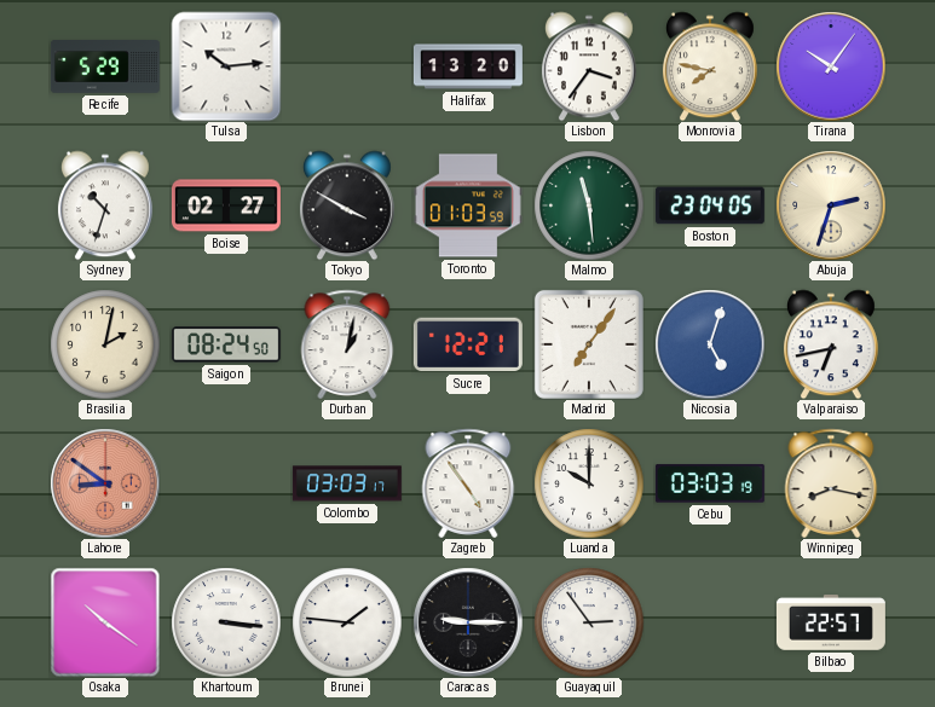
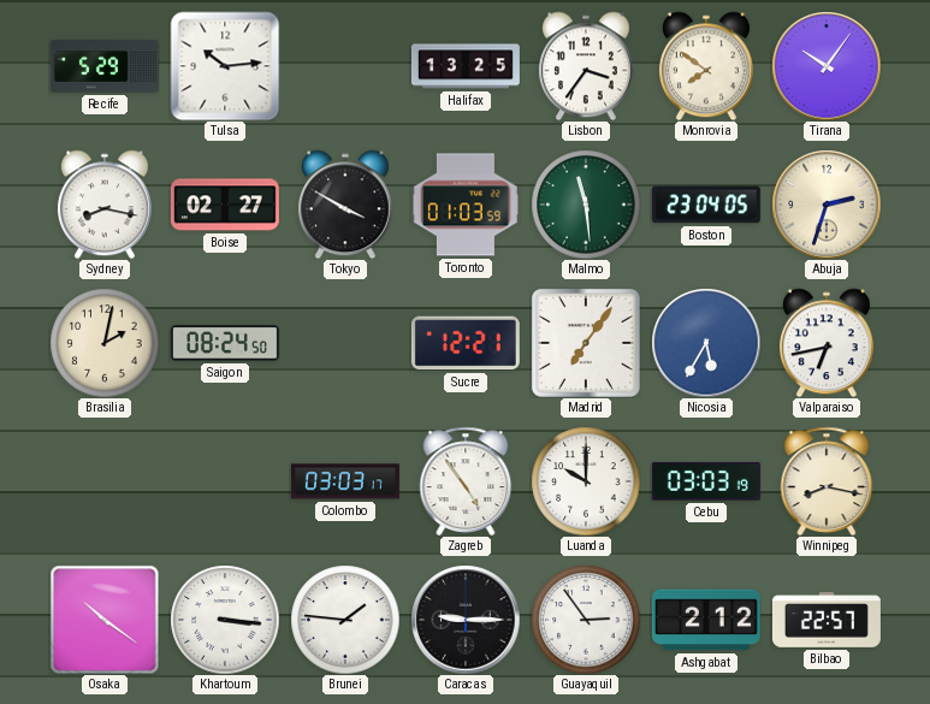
Halifax: 13:20 -> 13:25
Monrovia: 7:47 -> 7:51
Sydney: 10:33 -> 8:17
Durban: 1:02 -> none
Nicosia: 5:03 -> 5:35
Lahore: 8:51 -> none
Ashgabat: none -> 2:12
